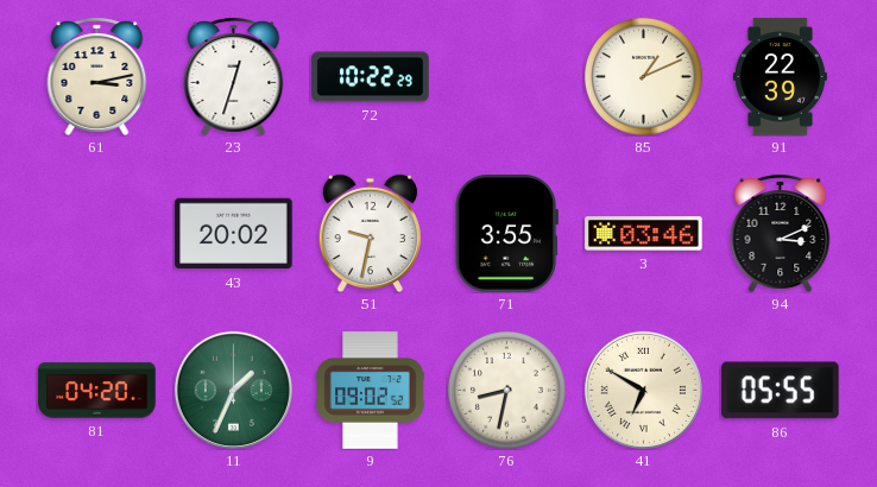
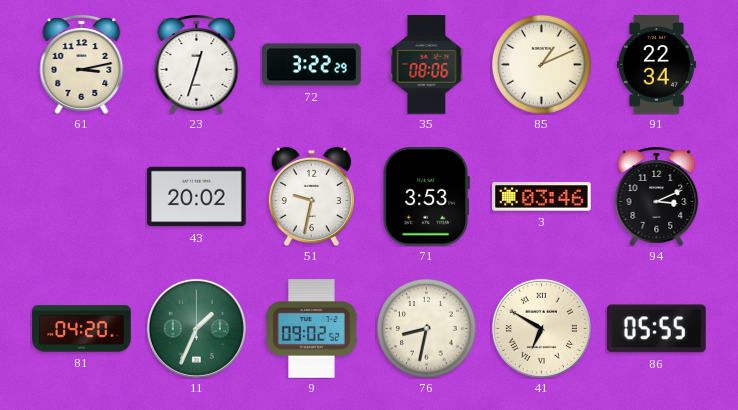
72: 10:22 -> 3:22
35: none -> 08:06
91: 22:39 -> 22:34
71: 3:55 -> 3:53
